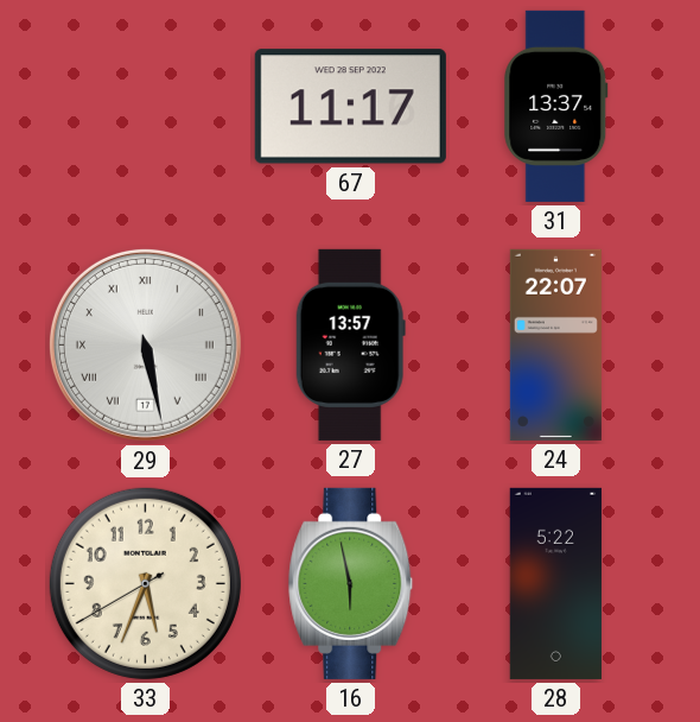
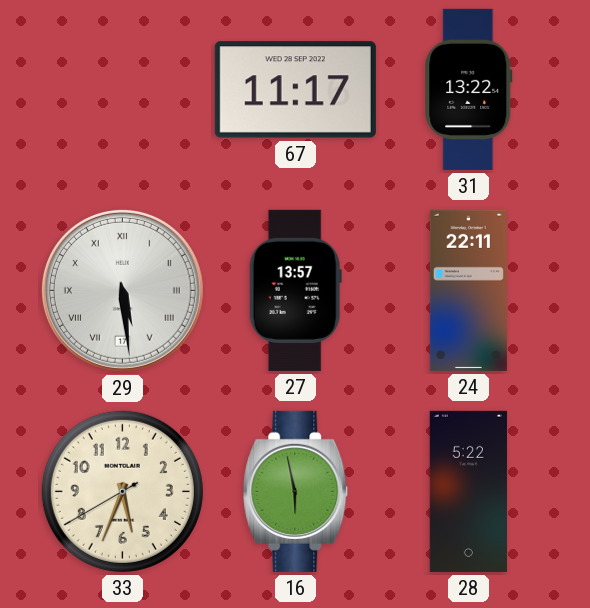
31: 13:37 -> 13:22
29: 5:28 -> 5:29
24: 22:07 -> 22:11
